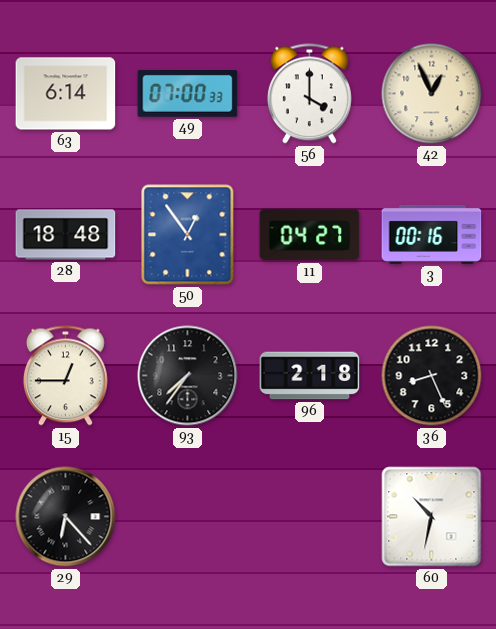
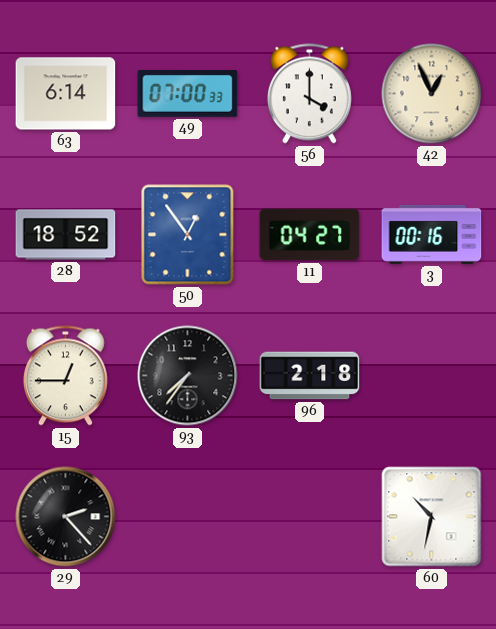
28: 18:48 -> 18:52
36: 8:26 -> none
29: 6:23 -> 2:23
